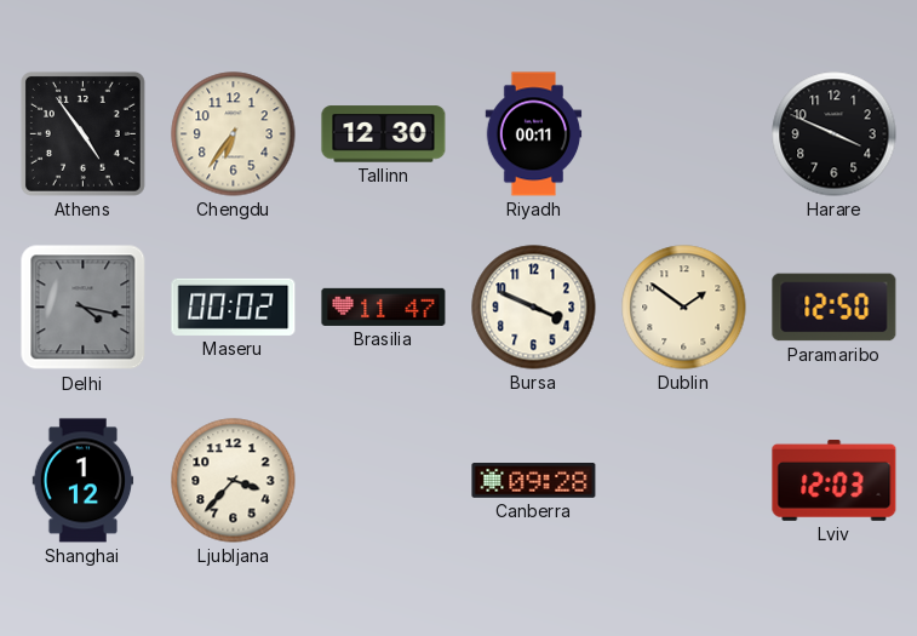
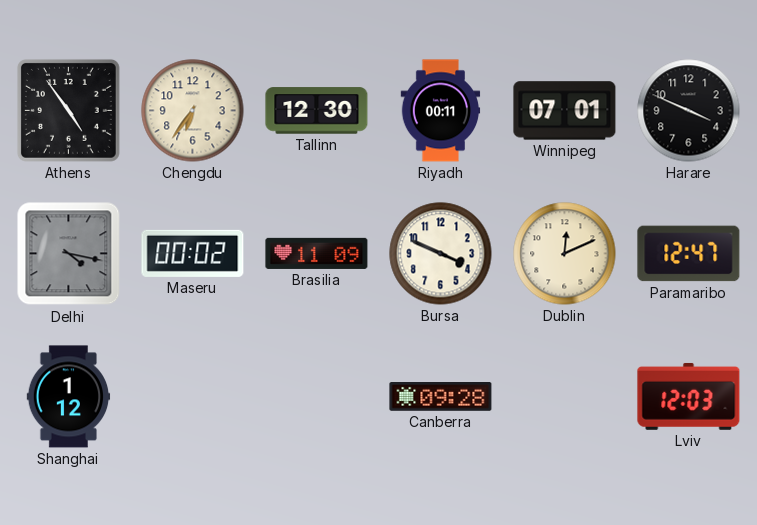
Winnipeg: none -> 07:01
Brasilia: 11:47 -> 11:09
Dublin: 1:51 -> 12:11
Paramaribo: 12:50 -> 12:47
Ljubljana: 3:37 -> none
